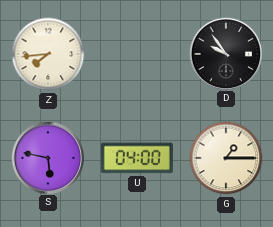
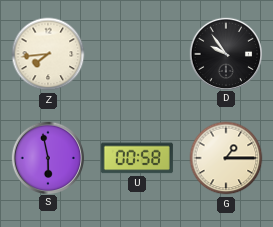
S: 5:47 -> 5:58
U: 04:00 -> 00:58
